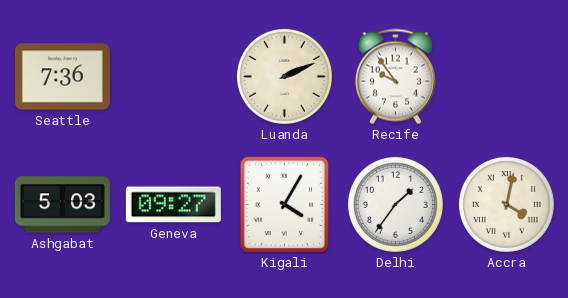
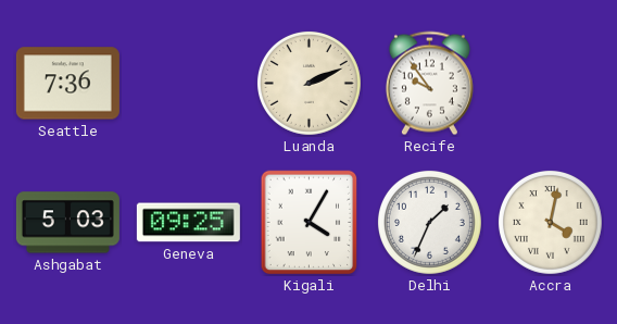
Geneva: 09:27 -> 09:25
Delhi: 1:36 -> 1:34
